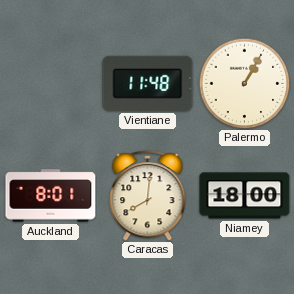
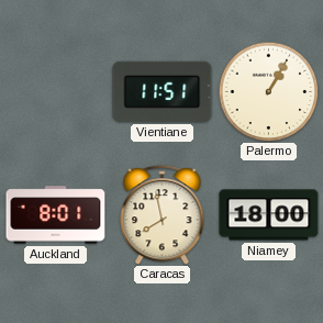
Vientiane: 11:48 -> 11:51
Caracas: 8:01 -> 7:58
